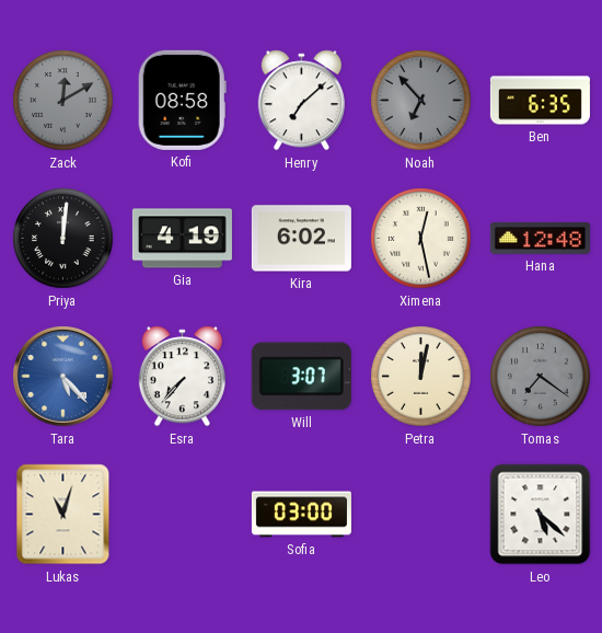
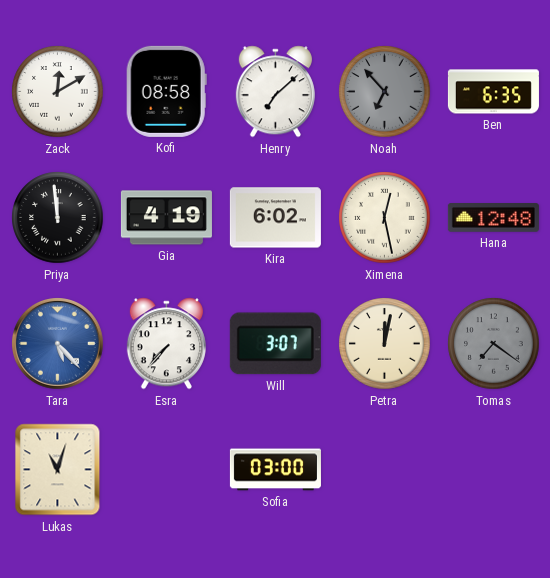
Zack dial: grey -> white
Priya: 12:01 -> 11:59
Leo: 5:22 -> none
